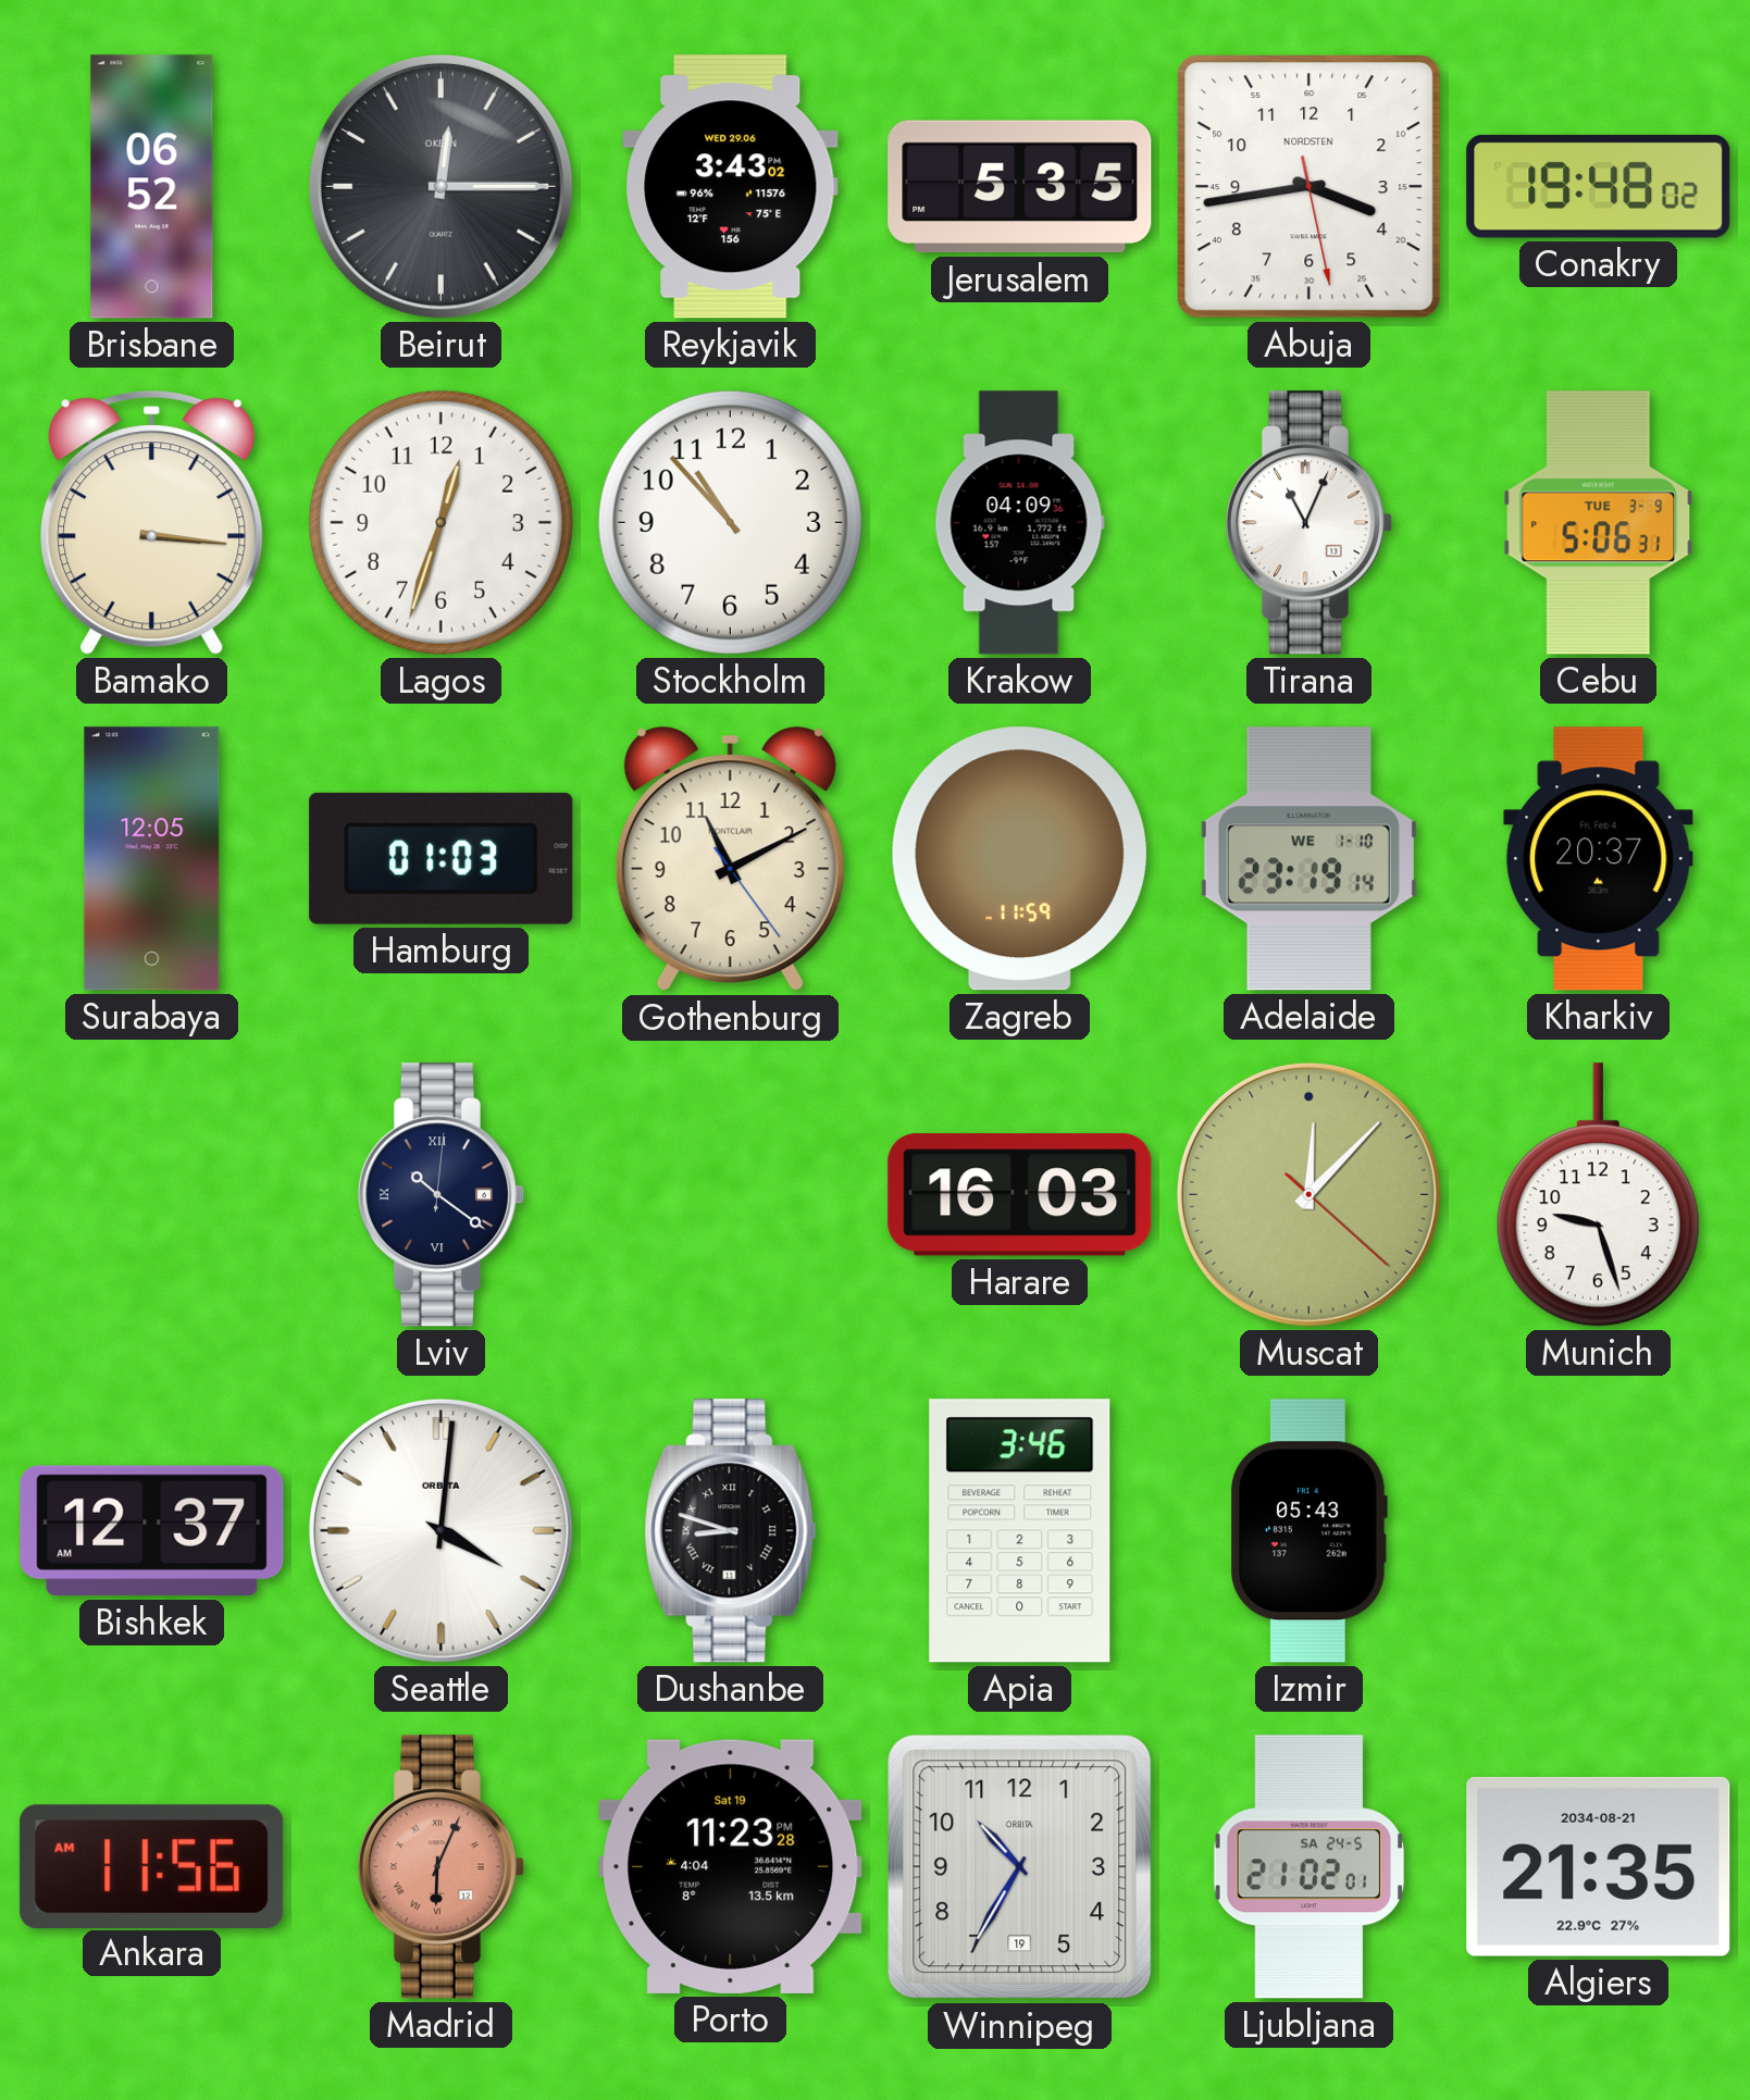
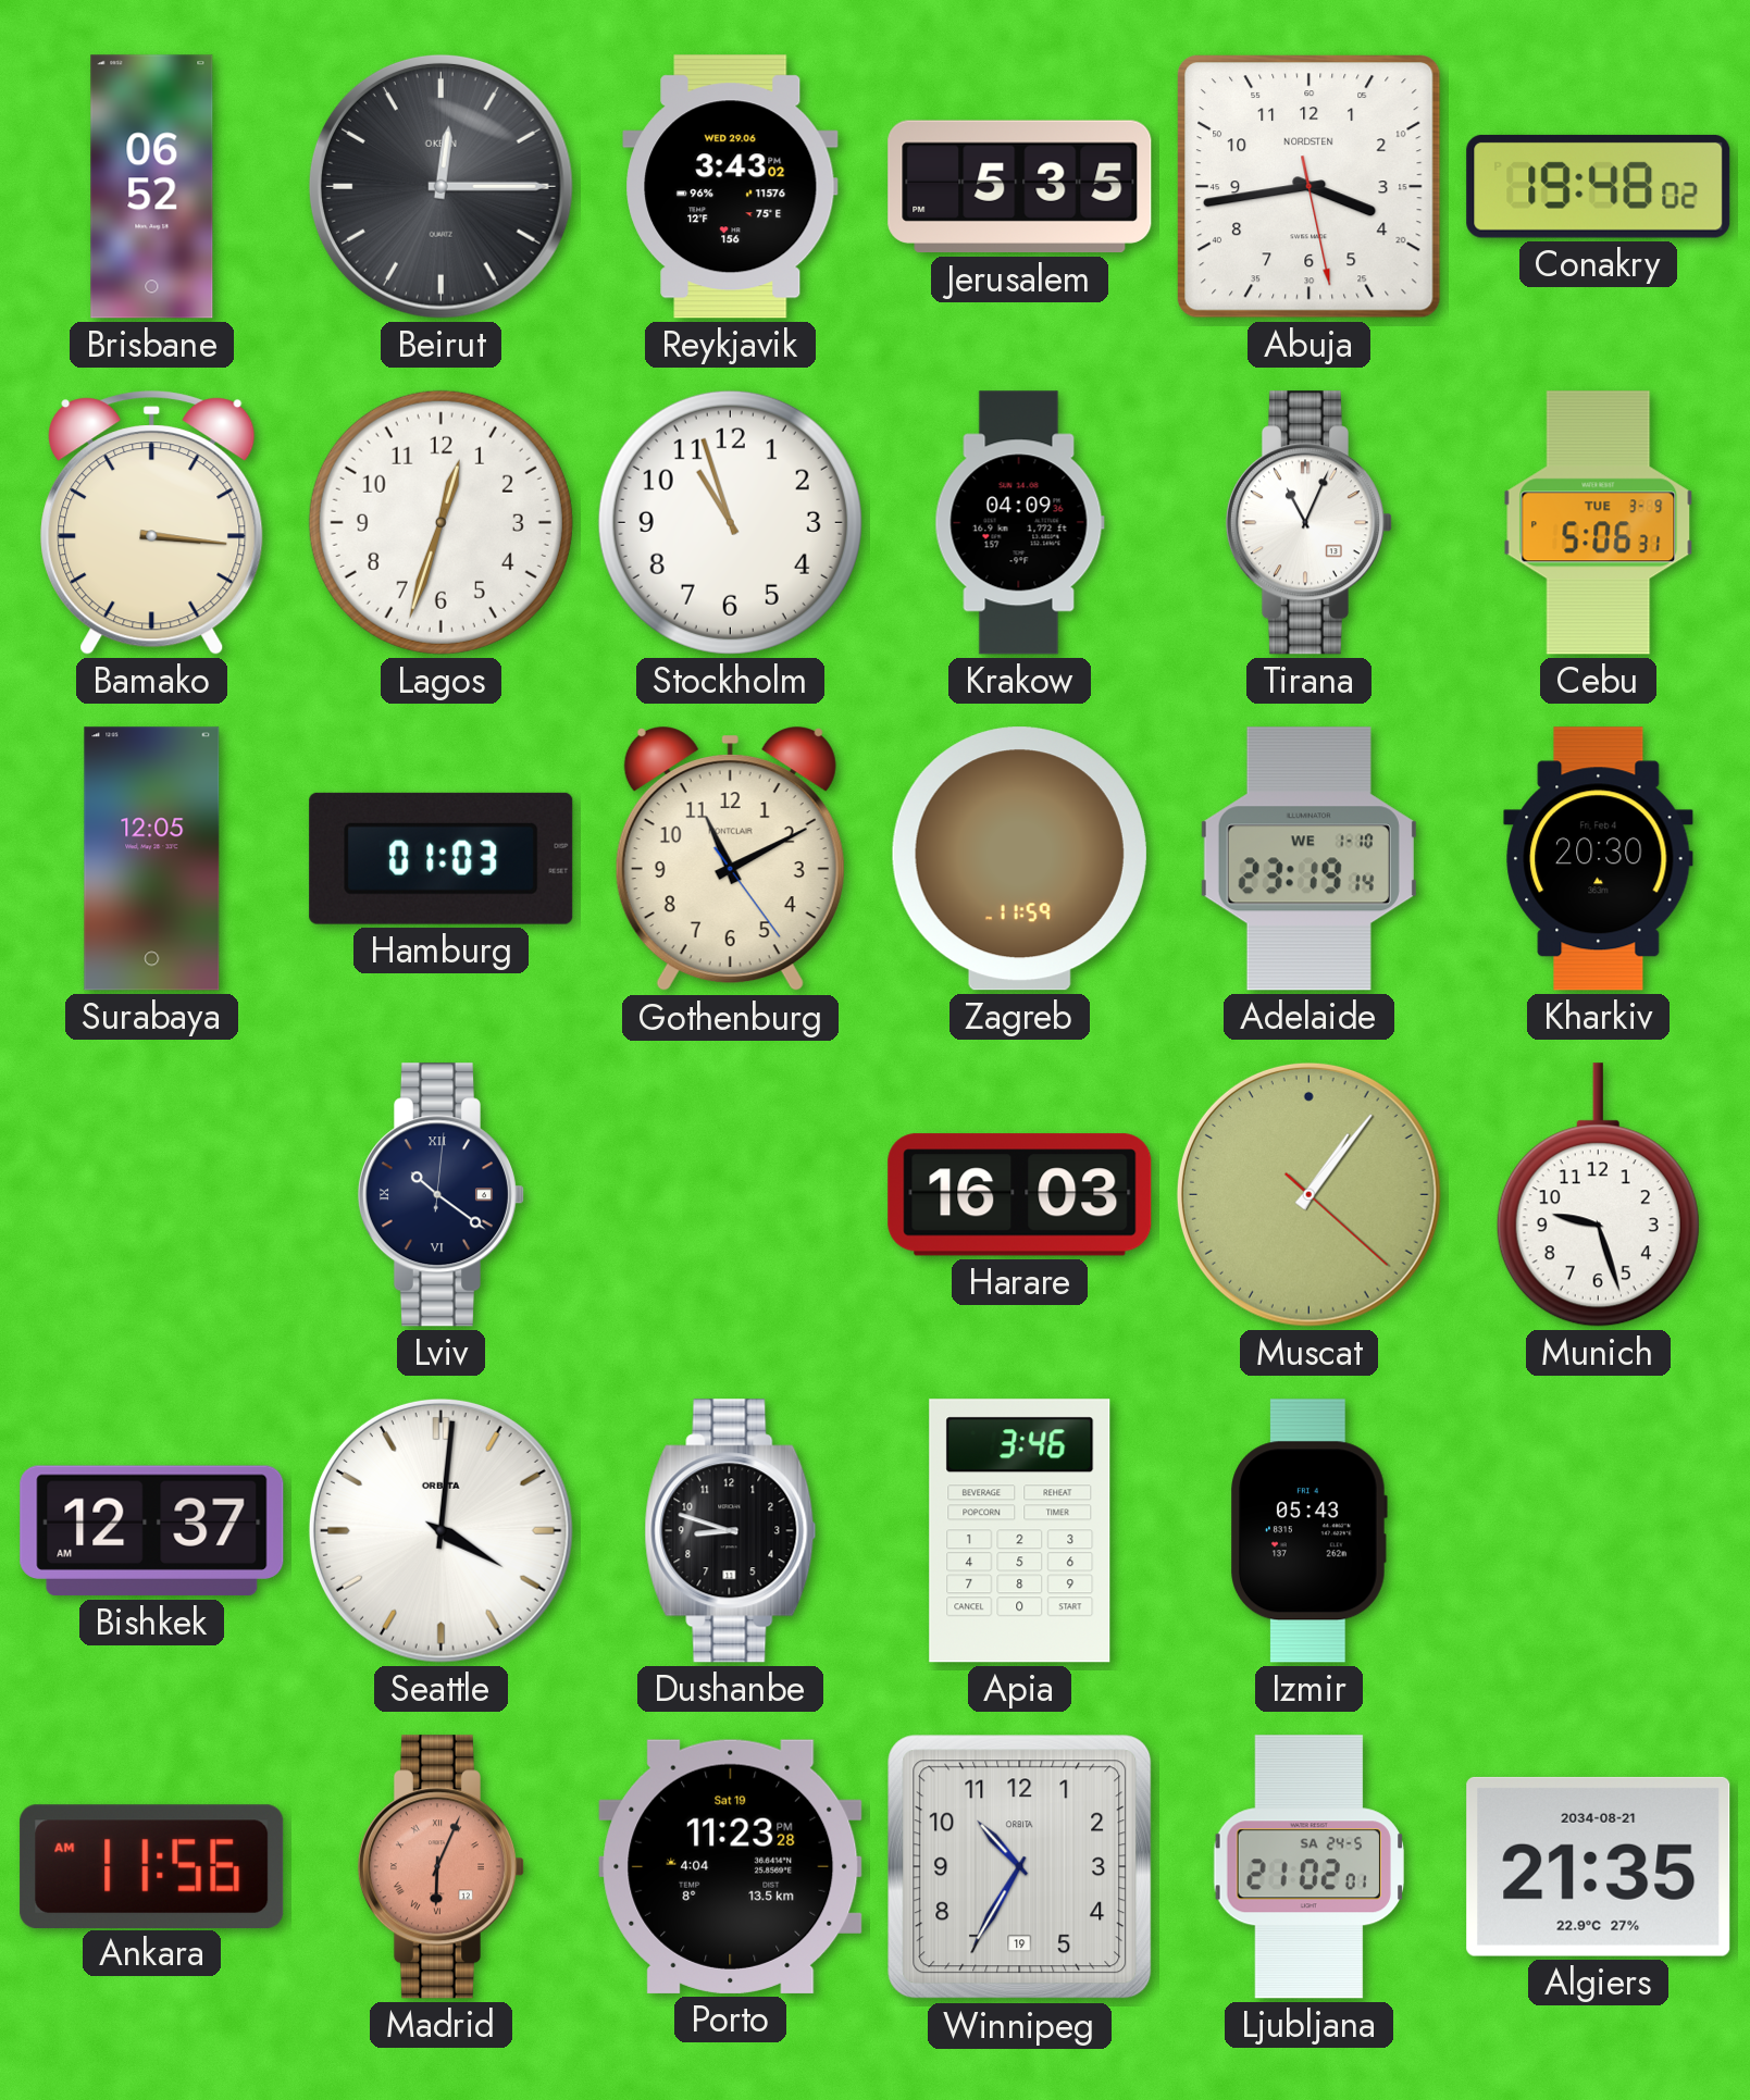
Stockholm: 10:53 -> 10:57
Kharkiv: 20:37 -> 20:30
Muscat: 12:07 -> 1:06
Dushanbe numerals: Roman -> Arabic
